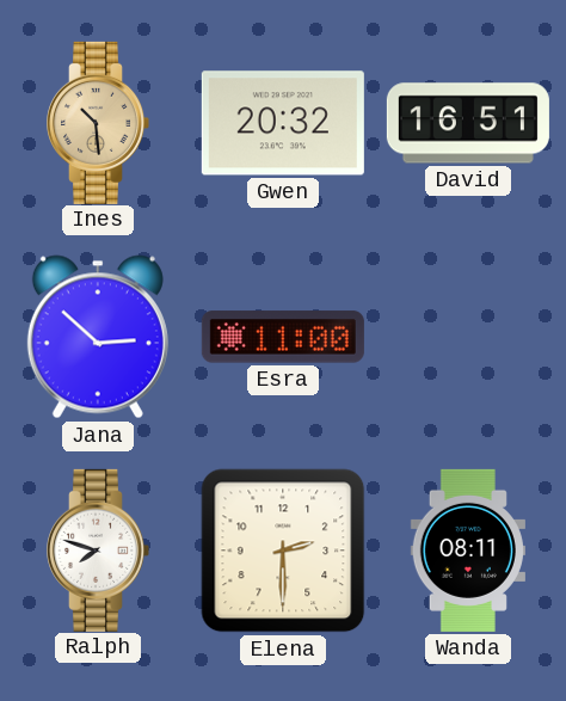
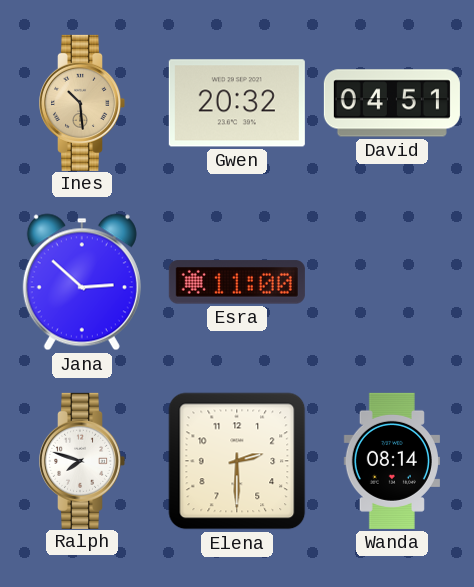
David: 16:51 -> 04:51
Wanda: 08:11 -> 08:14
